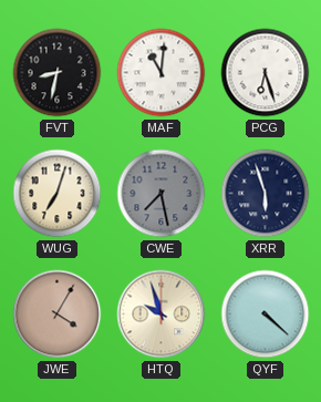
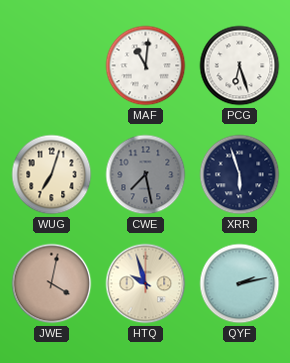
FVT: 8:32 -> none
JWE: 4:05 -> 4:02
QYF: 4:22 -> 2:13
